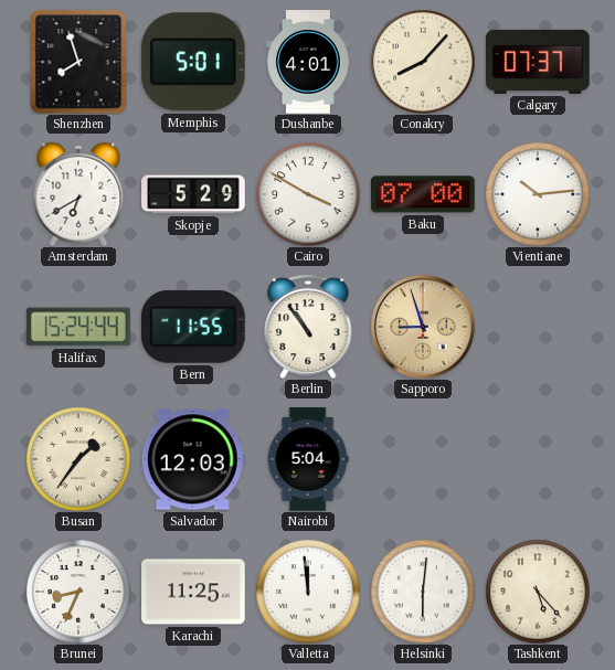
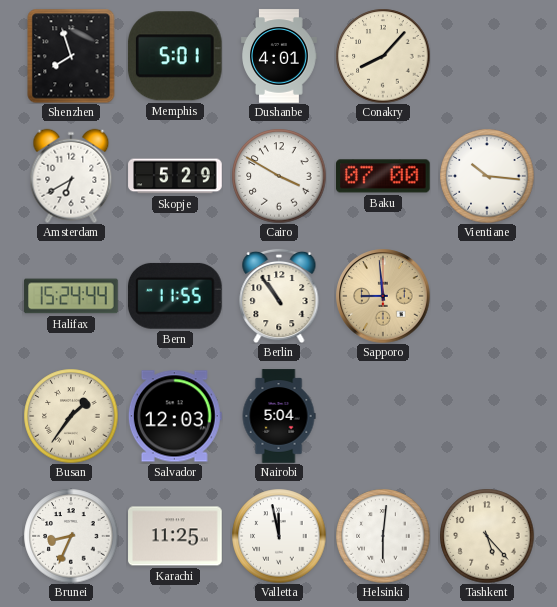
Calgary: 07:37 -> none
Vientiane: 10:14 -> 10:16
Sapporo: 8:57 -> 8:59
Valletta: 11:59 -> 11:58
